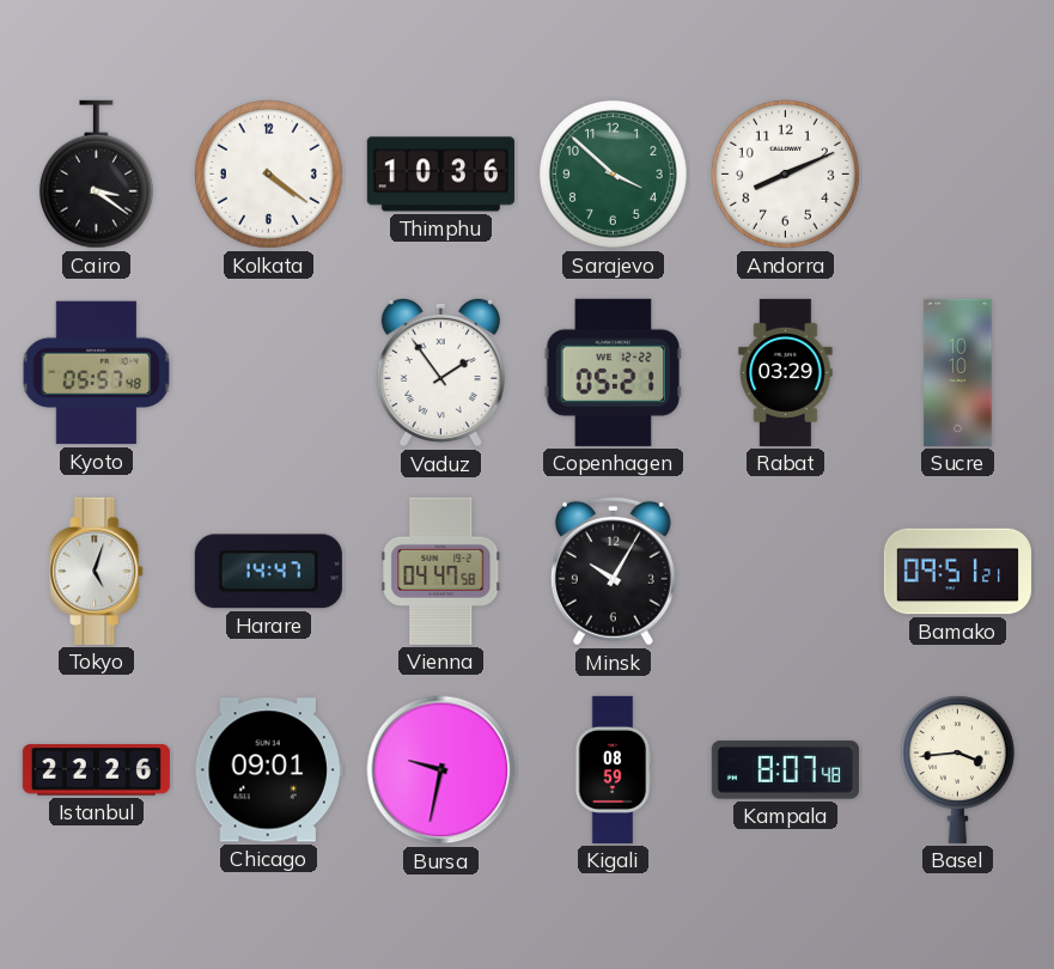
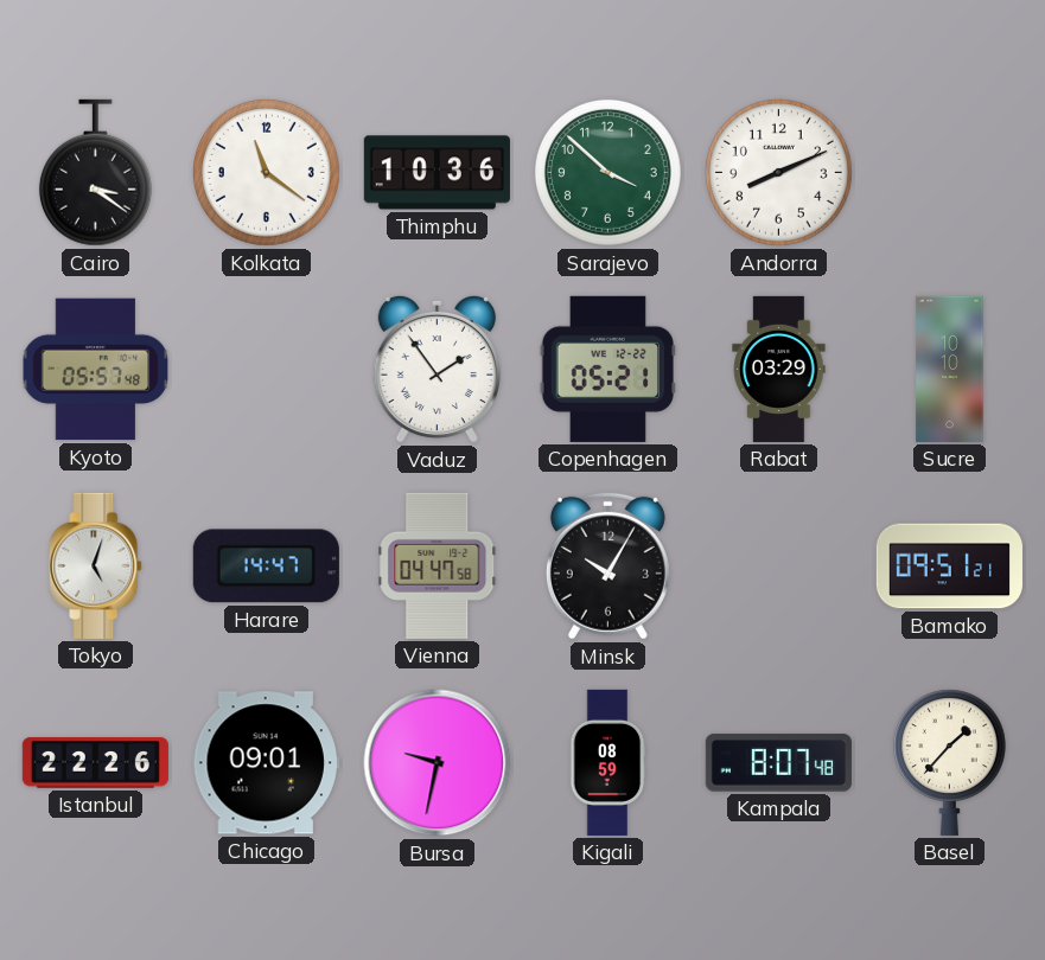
Kolkata: 4:21 -> 11:21
Basel: 3:44 -> 1:37
